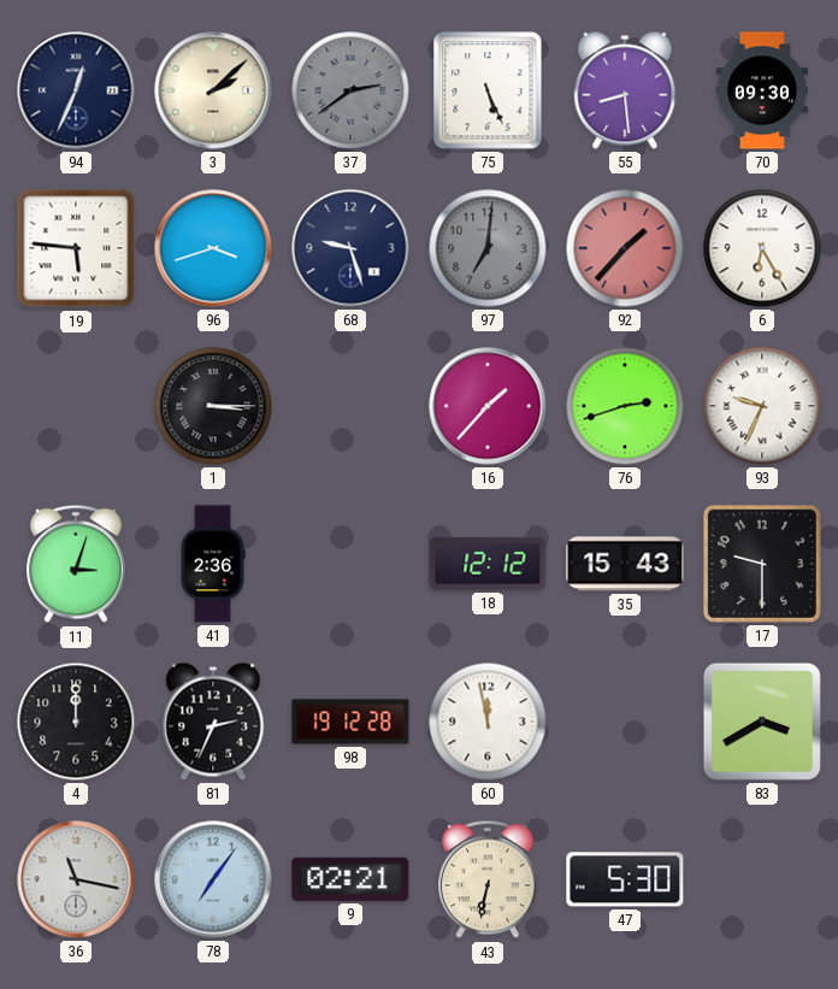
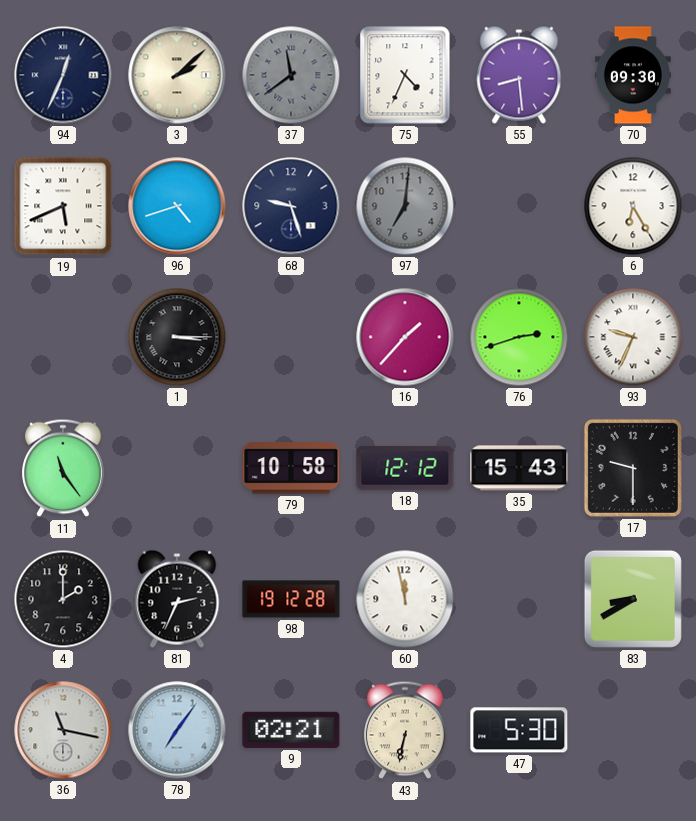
37: 2:39 -> 11:39
75: 5:26 -> 4:34
19: 5:46 -> 5:41
96: 3:42 -> 4:42
92: 1:37 -> none
11: 3:03 -> 11:24
41: 2:36 -> none
79: none -> 10:58
4: 12:00 -> 2:00
83: 3:40 -> 8:40
